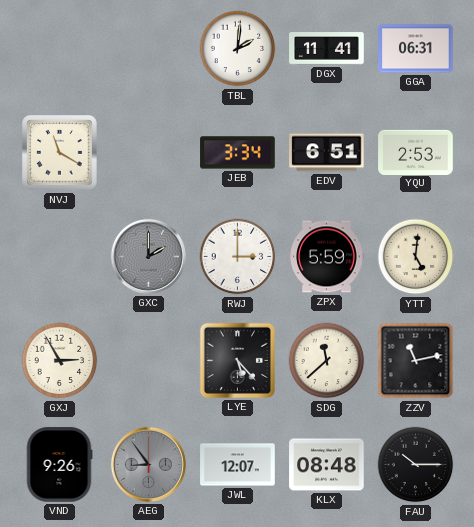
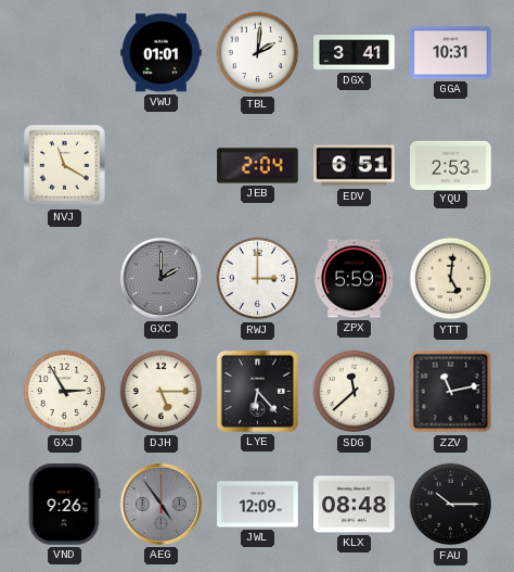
VWU: none -> 01:01
DGX: 11:41 -> 3:41
GGA: 06:31 -> 10:31
JEB: 3:34 -> 2:04
DJH: none -> 5:15
LYE: 5:23 -> 6:23
AEG: 8:54 -> 4:54
JWL: 12:07 -> 12:09
